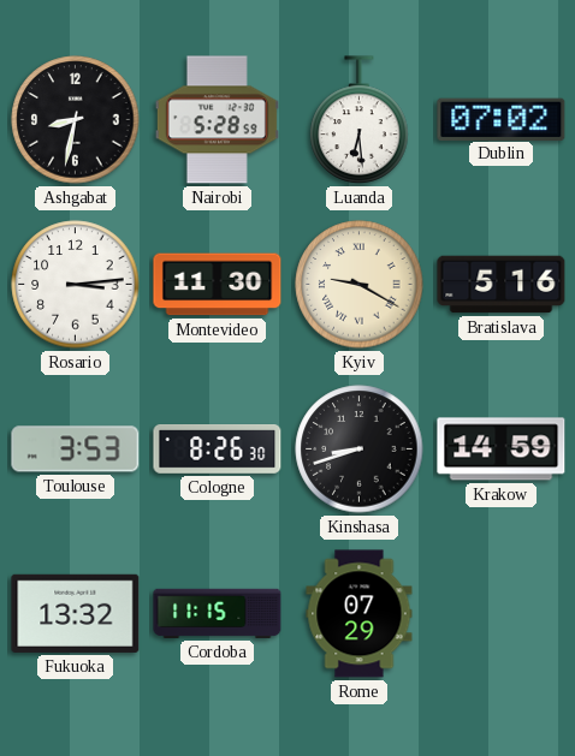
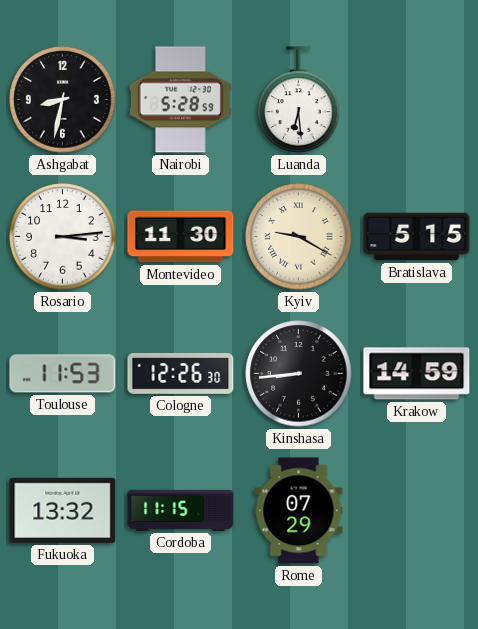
Dublin: 07:02 -> none
Bratislava: 5:16 -> 5:15
Toulouse: 3:53 -> 11:53
Cologne: 8:26 -> 12:26
Kinshasa: 8:42 -> 8:44
